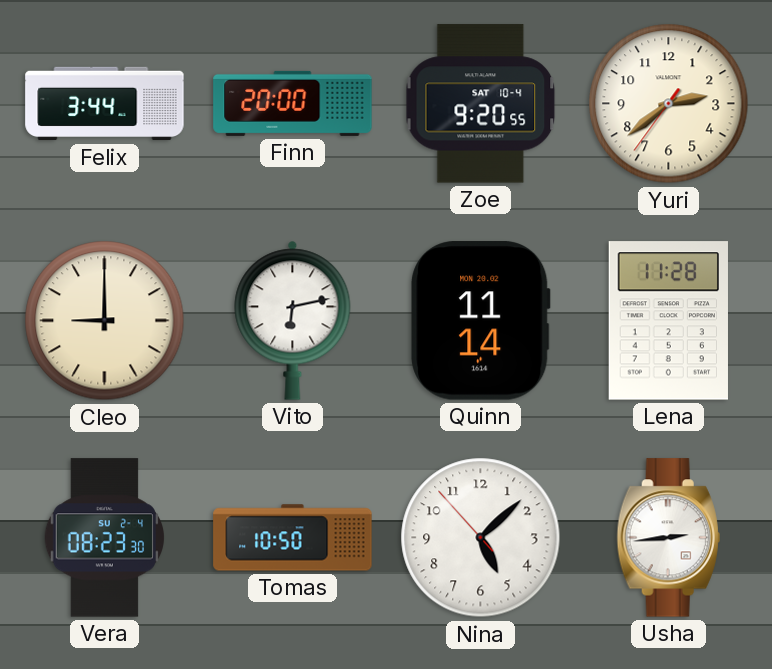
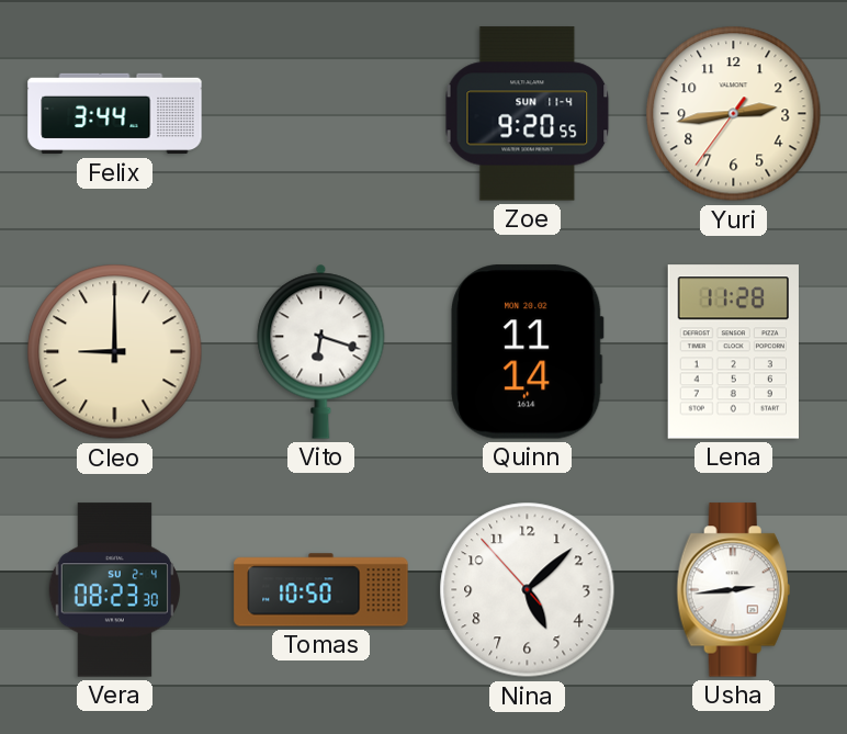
Finn: 20:00 -> none
Zoe date: SAT 10-4 -> SUN 11-4
Yuri: 2:38 -> 2:43
Vito: 6:13 -> 6:18
